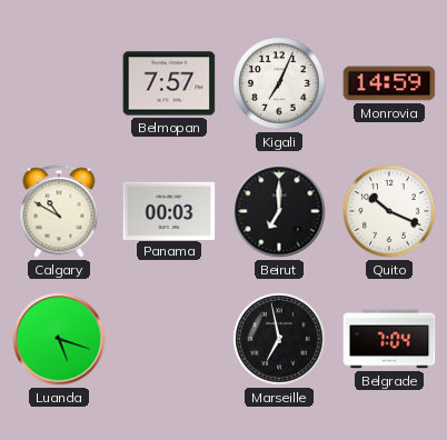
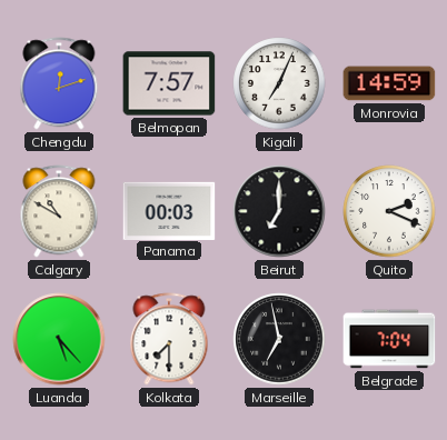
Chengdu: none -> 12:12
Quito: 10:19 -> 2:19
Luanda: 5:18 -> 5:23
Kolkata: none -> 7:30
